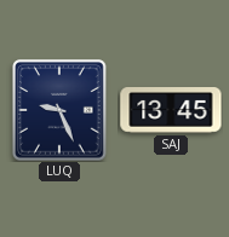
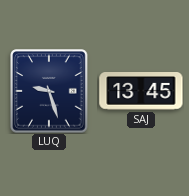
LUQ: 9:26 -> 9:27
